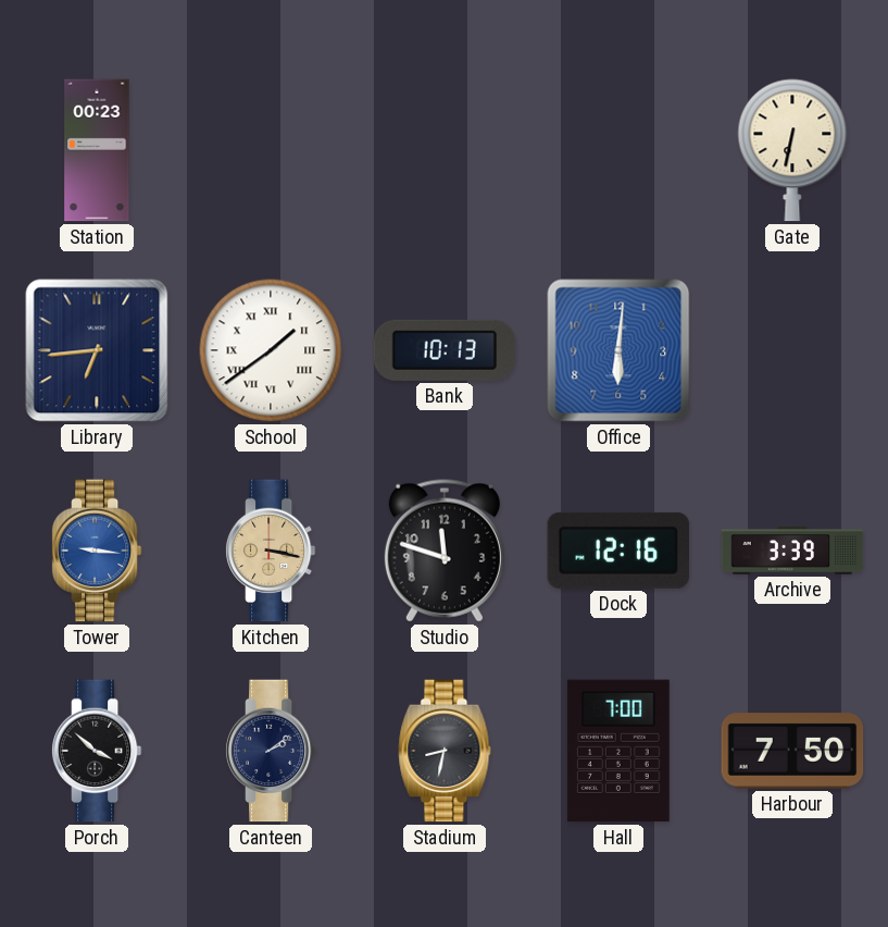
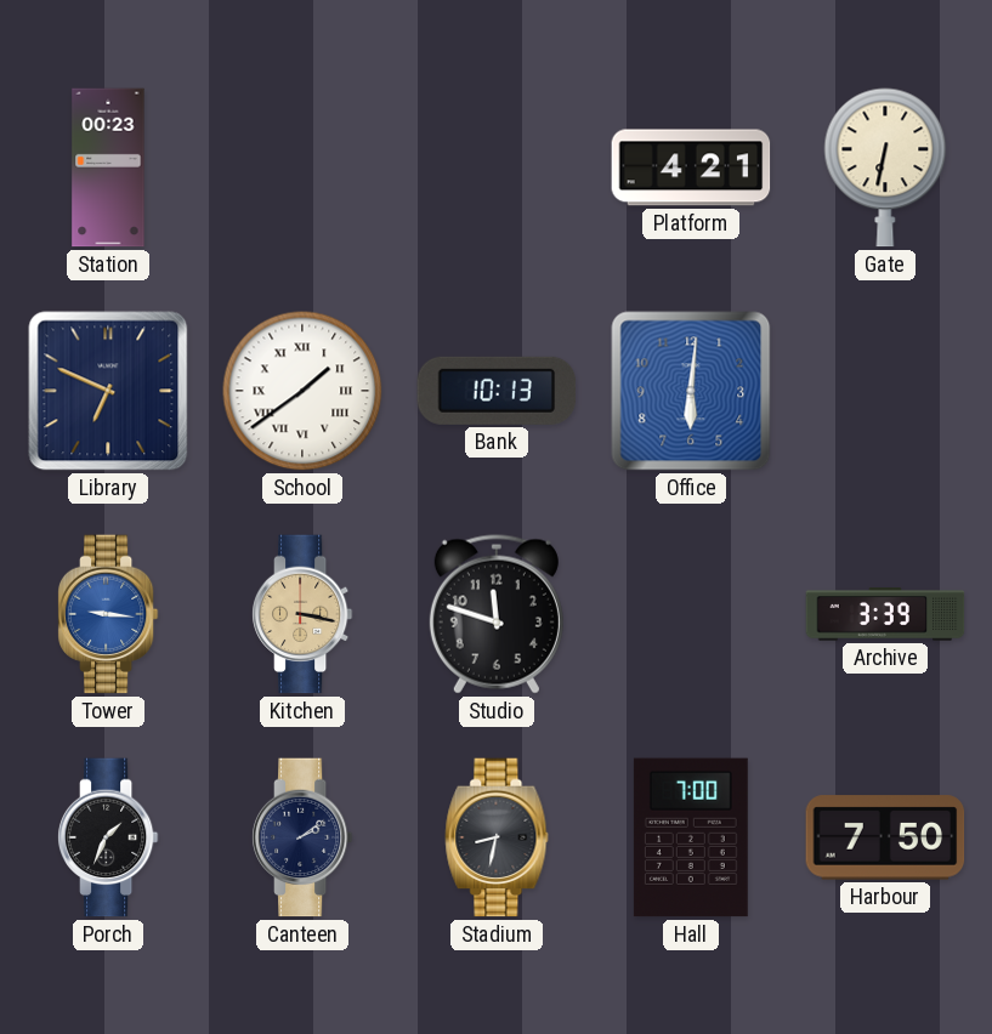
Platform: none -> 4:21
Library: 6:44 -> 6:49
Dock: 12:16 -> none
Porch: 3:52 -> 1:34
